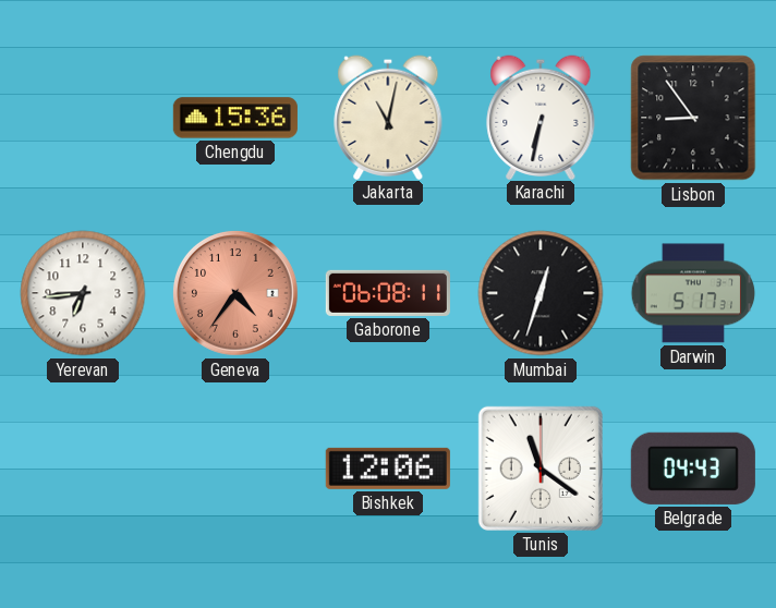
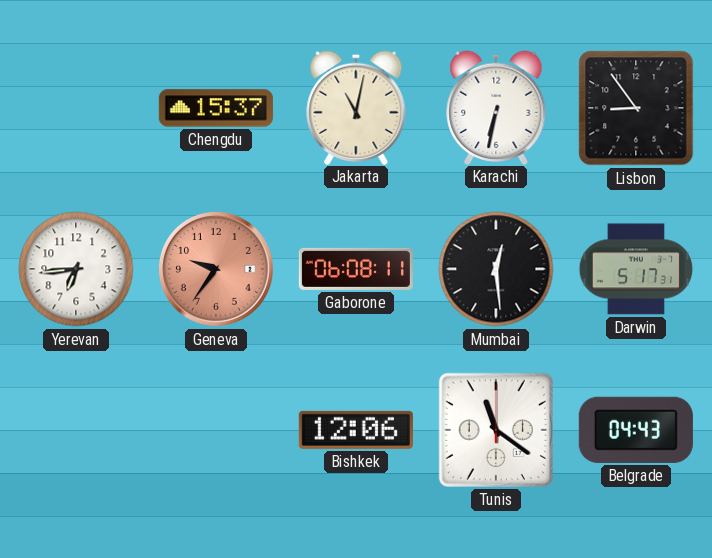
Chengdu: 15:36 -> 15:37
Geneva: 4:36 -> 9:36
Mumbai: 12:33 -> 12:29
